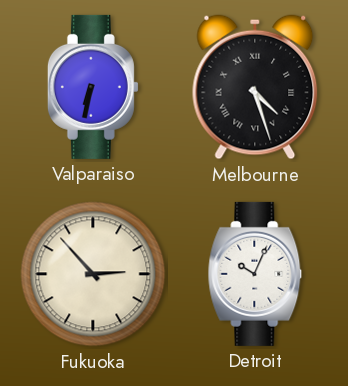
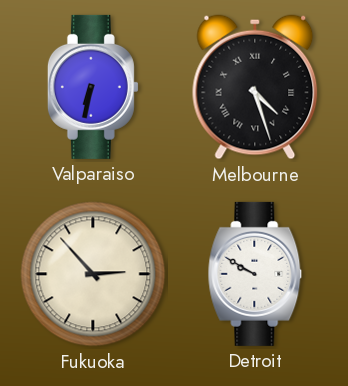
Detroit: 10:04 -> 9:50
